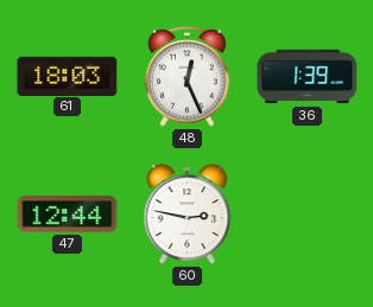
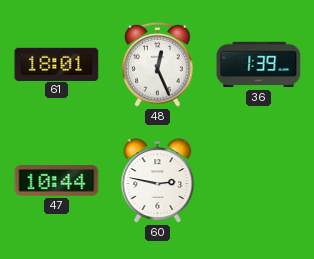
61: 18:03 -> 18:01
47: 12:44 -> 10:44
